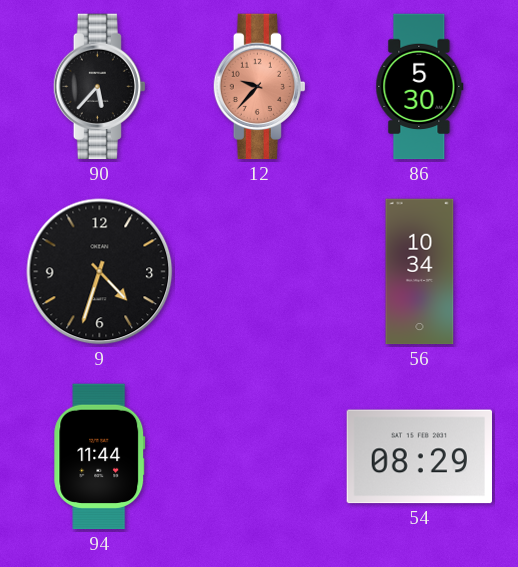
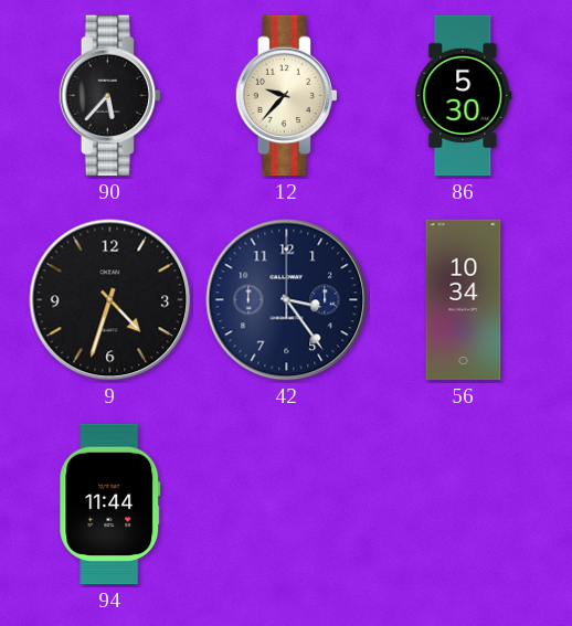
12 dial: salmon -> cream
42: none -> 3:24
54: 08:29 -> none
